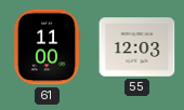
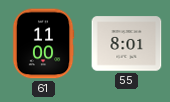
55: 12:03 -> 8:01
